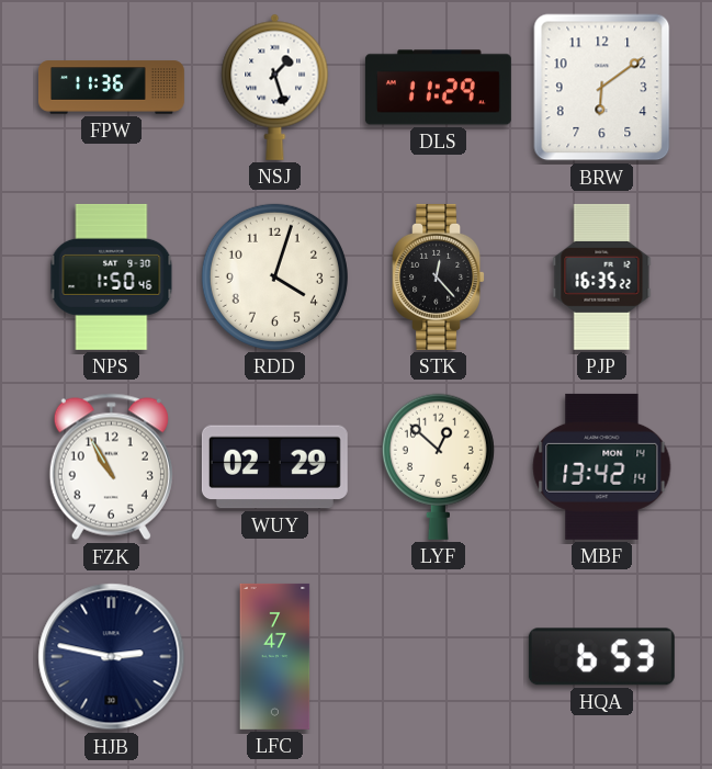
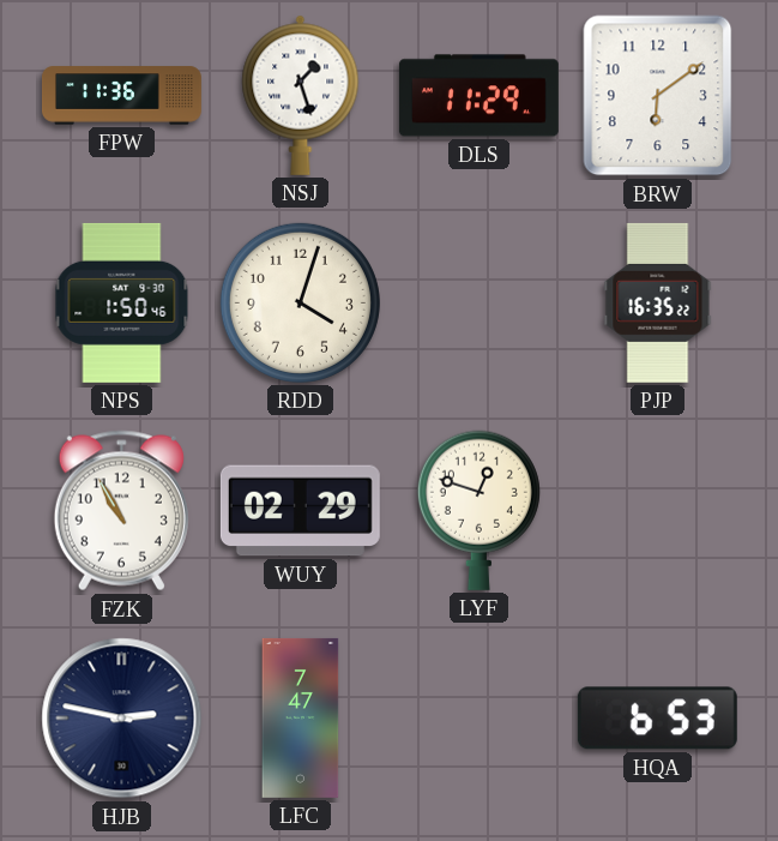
STK: 12:23 -> none
LYF: 12:52 -> 12:48
MBF: 13:42 -> none
